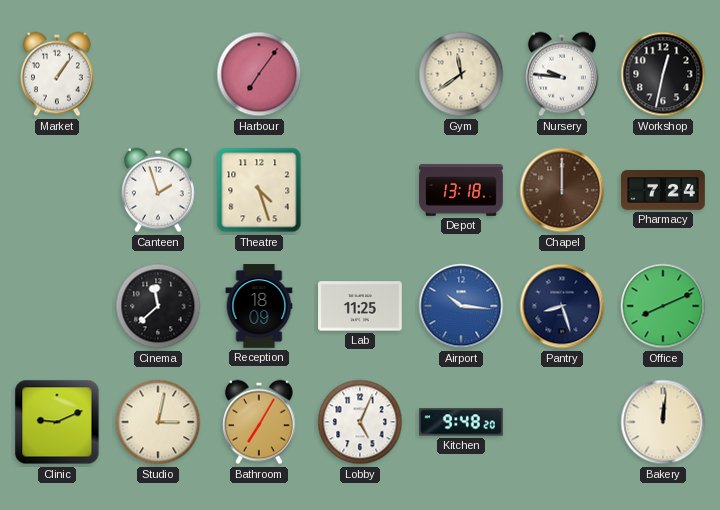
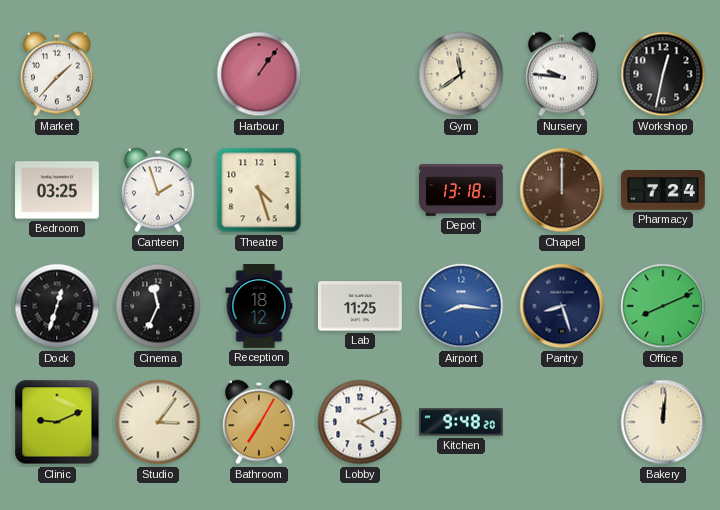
Market: 1:06 -> 1:37
Harbour: 7:06 -> 1:06
Bedroom: none -> 03:25
Dock: none -> 12:33
Cinema: 11:38 -> 11:34
Reception: 18:09 -> 18:12
Airport: 10:16 -> 8:16
Studio: 3:02 -> 3:06
Lobby: 5:04 -> 4:11
